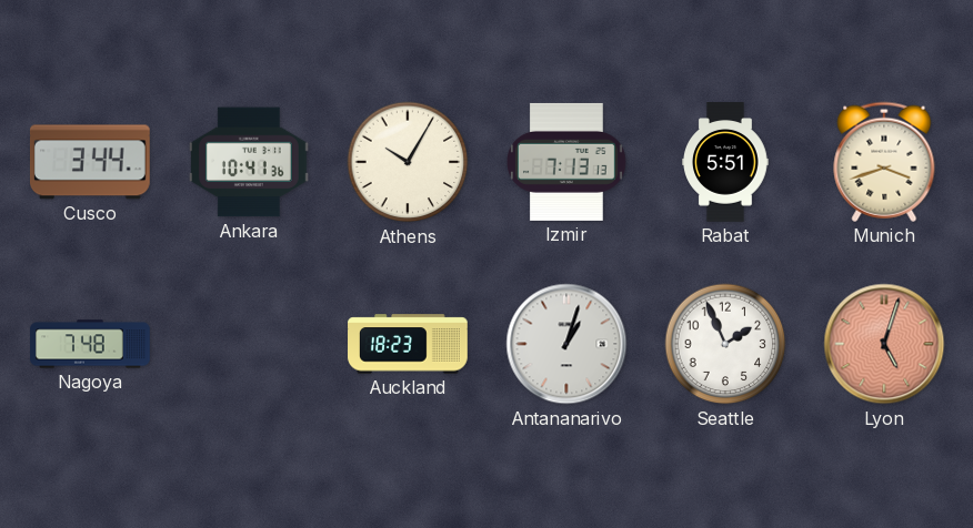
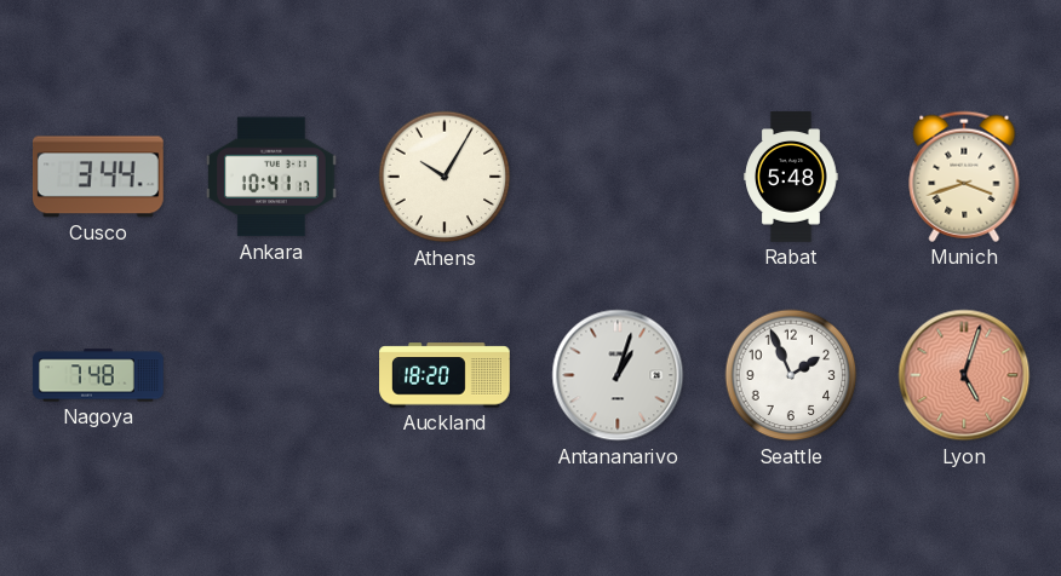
Ankara: 10:41:36 -> 10:41:17
Izmir: 7:13 -> none
Rabat: 5:51 -> 5:48
Auckland: 18:23 -> 18:20
